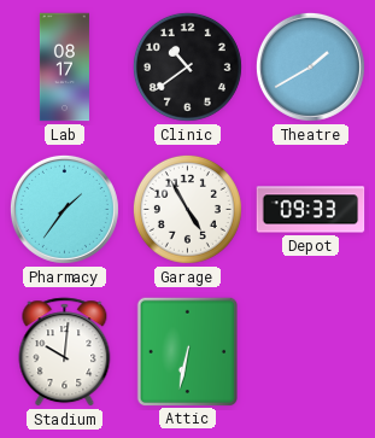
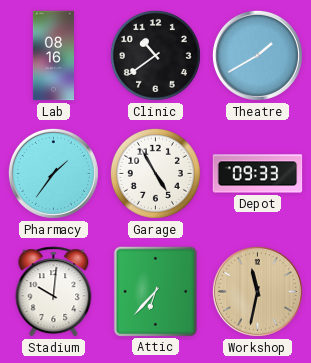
Lab: 08:17 -> 08:16
Attic: 6:32 -> 6:37
Workshop: none -> 11:32
